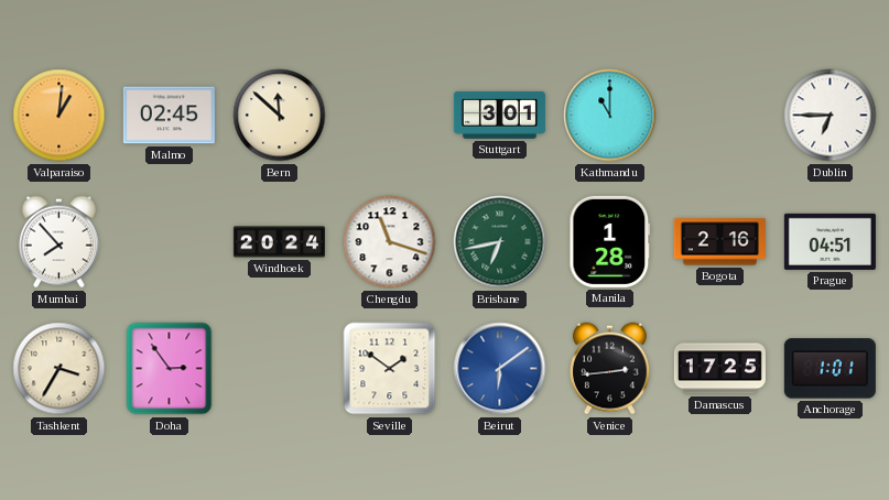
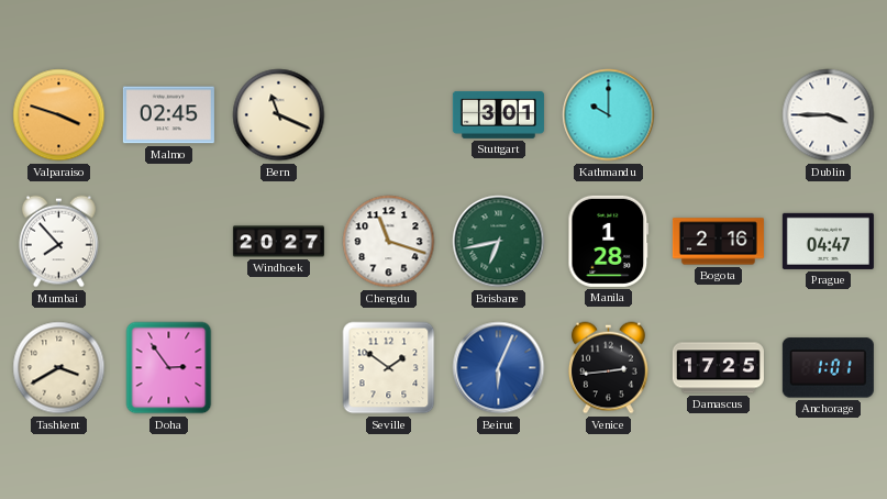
Valparaiso: 1:01 -> 3:48
Bern: 11:52 -> 11:19
Kathmandu: 11:00 -> 10:00
Dublin: 6:45 -> 3:45
Windhoek: 20:24 -> 20:27
Prague: 04:51 -> 04:47
Tashkent: 3:35 -> 3:40
Beirut: 6:09 -> 6:04
